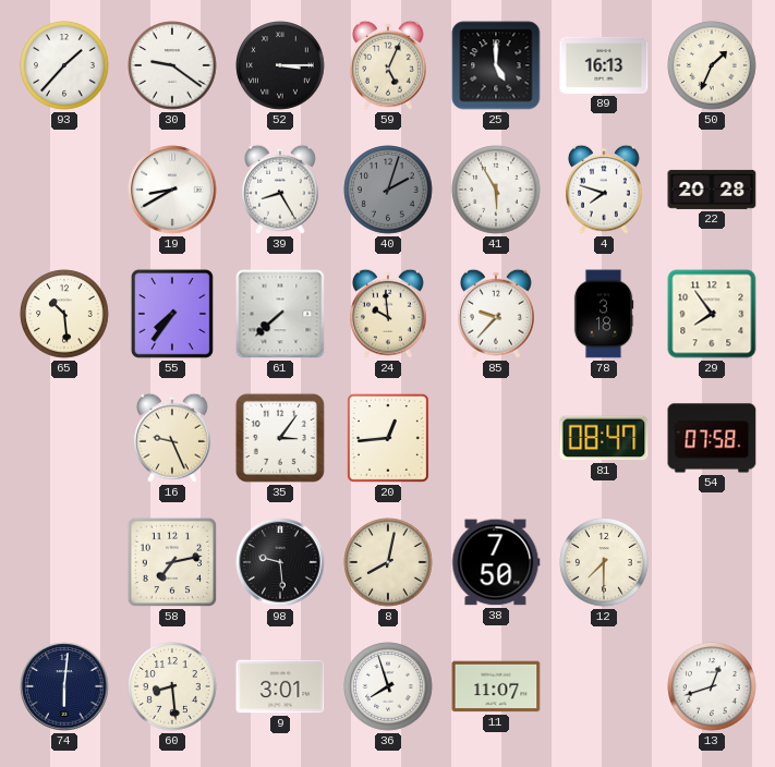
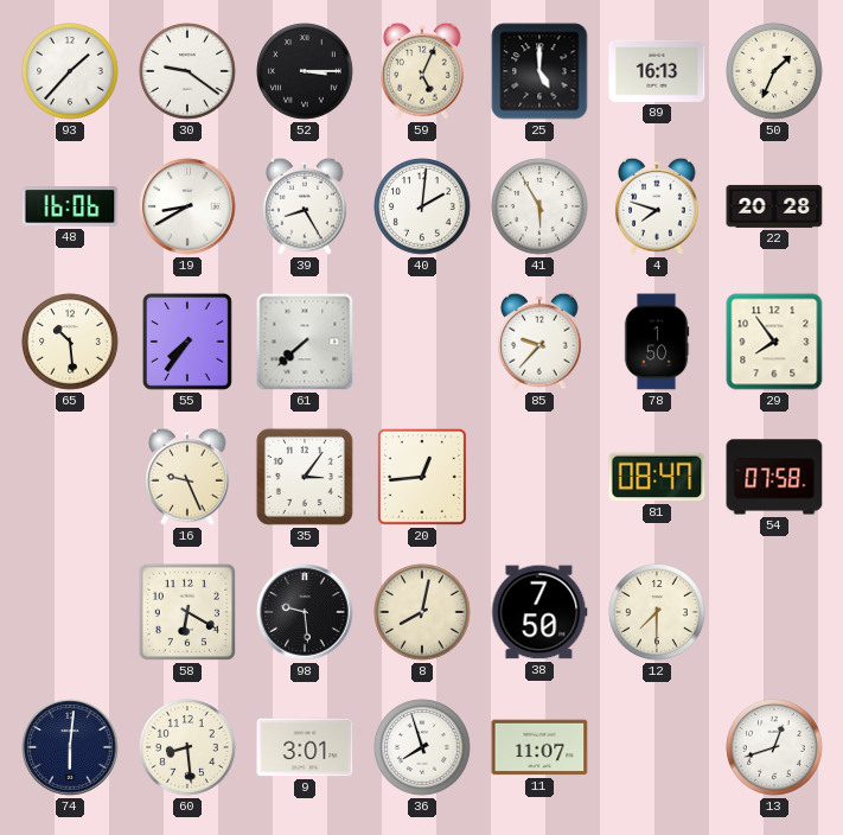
48: none -> 16:06
40: 2:03 -> 2:01
40 dial: grey -> white
24: 9:59 -> none
78: 3:18 -> 1:50
58: 7:13 -> 6:20
